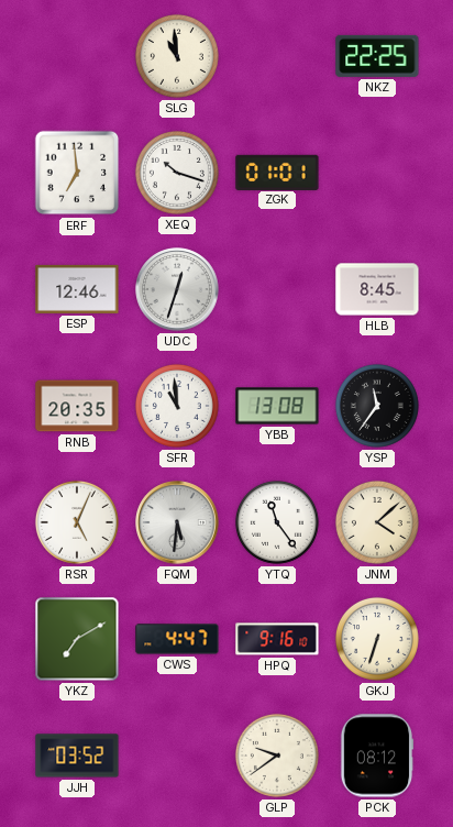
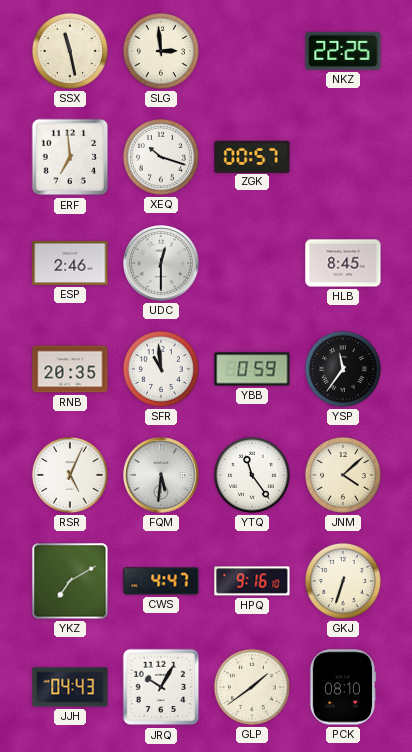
SSX: none -> 11:28
SLG: 10:59 -> 2:59
ZGK: 01:01 -> 00:57
ESP: 12:46 -> 2:46
UDC: 12:33 -> 12:30
YBB: 13:08 -> 0:59
JJH: 03:52 -> 04:43
JRQ: none -> 10:05
GLP: 9:39 -> 1:39
PCK: 08:12 -> 08:10
